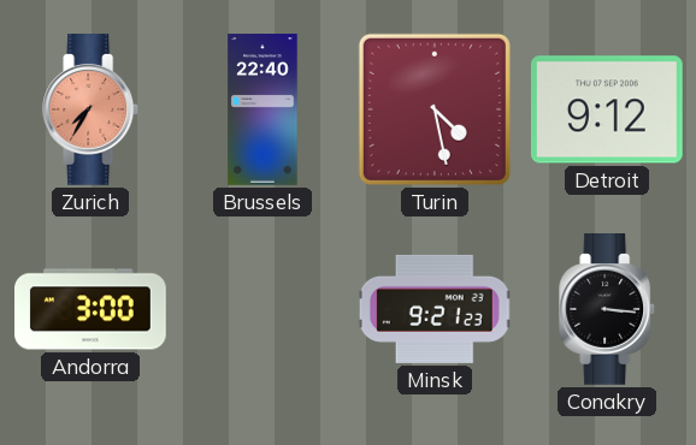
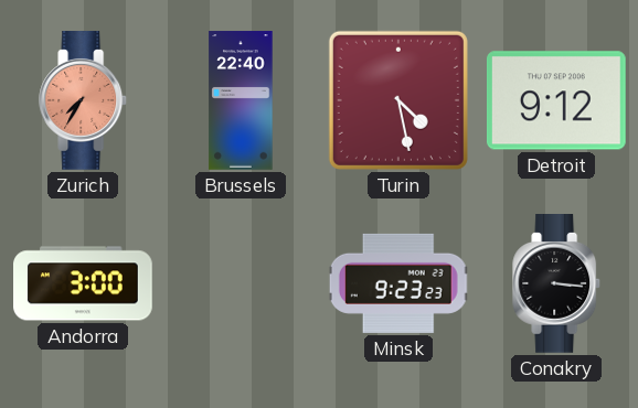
Minsk: 9:21 -> 9:23
